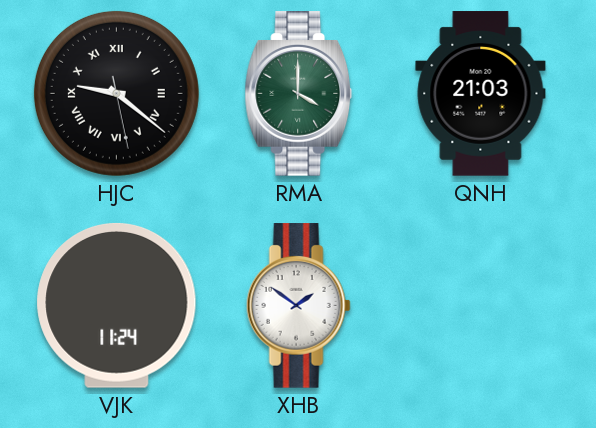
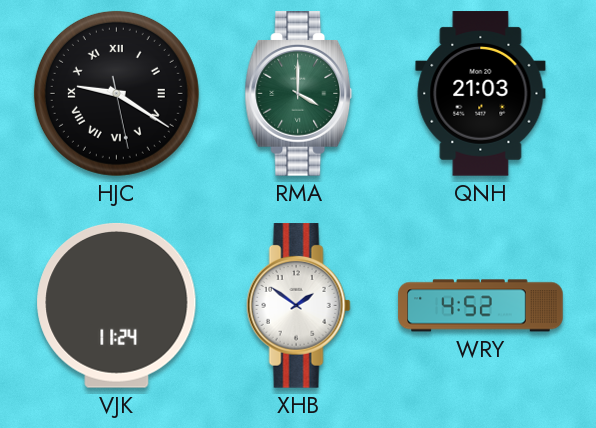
HJC: 9:21 -> 9:20
WRY: none -> 4:52
